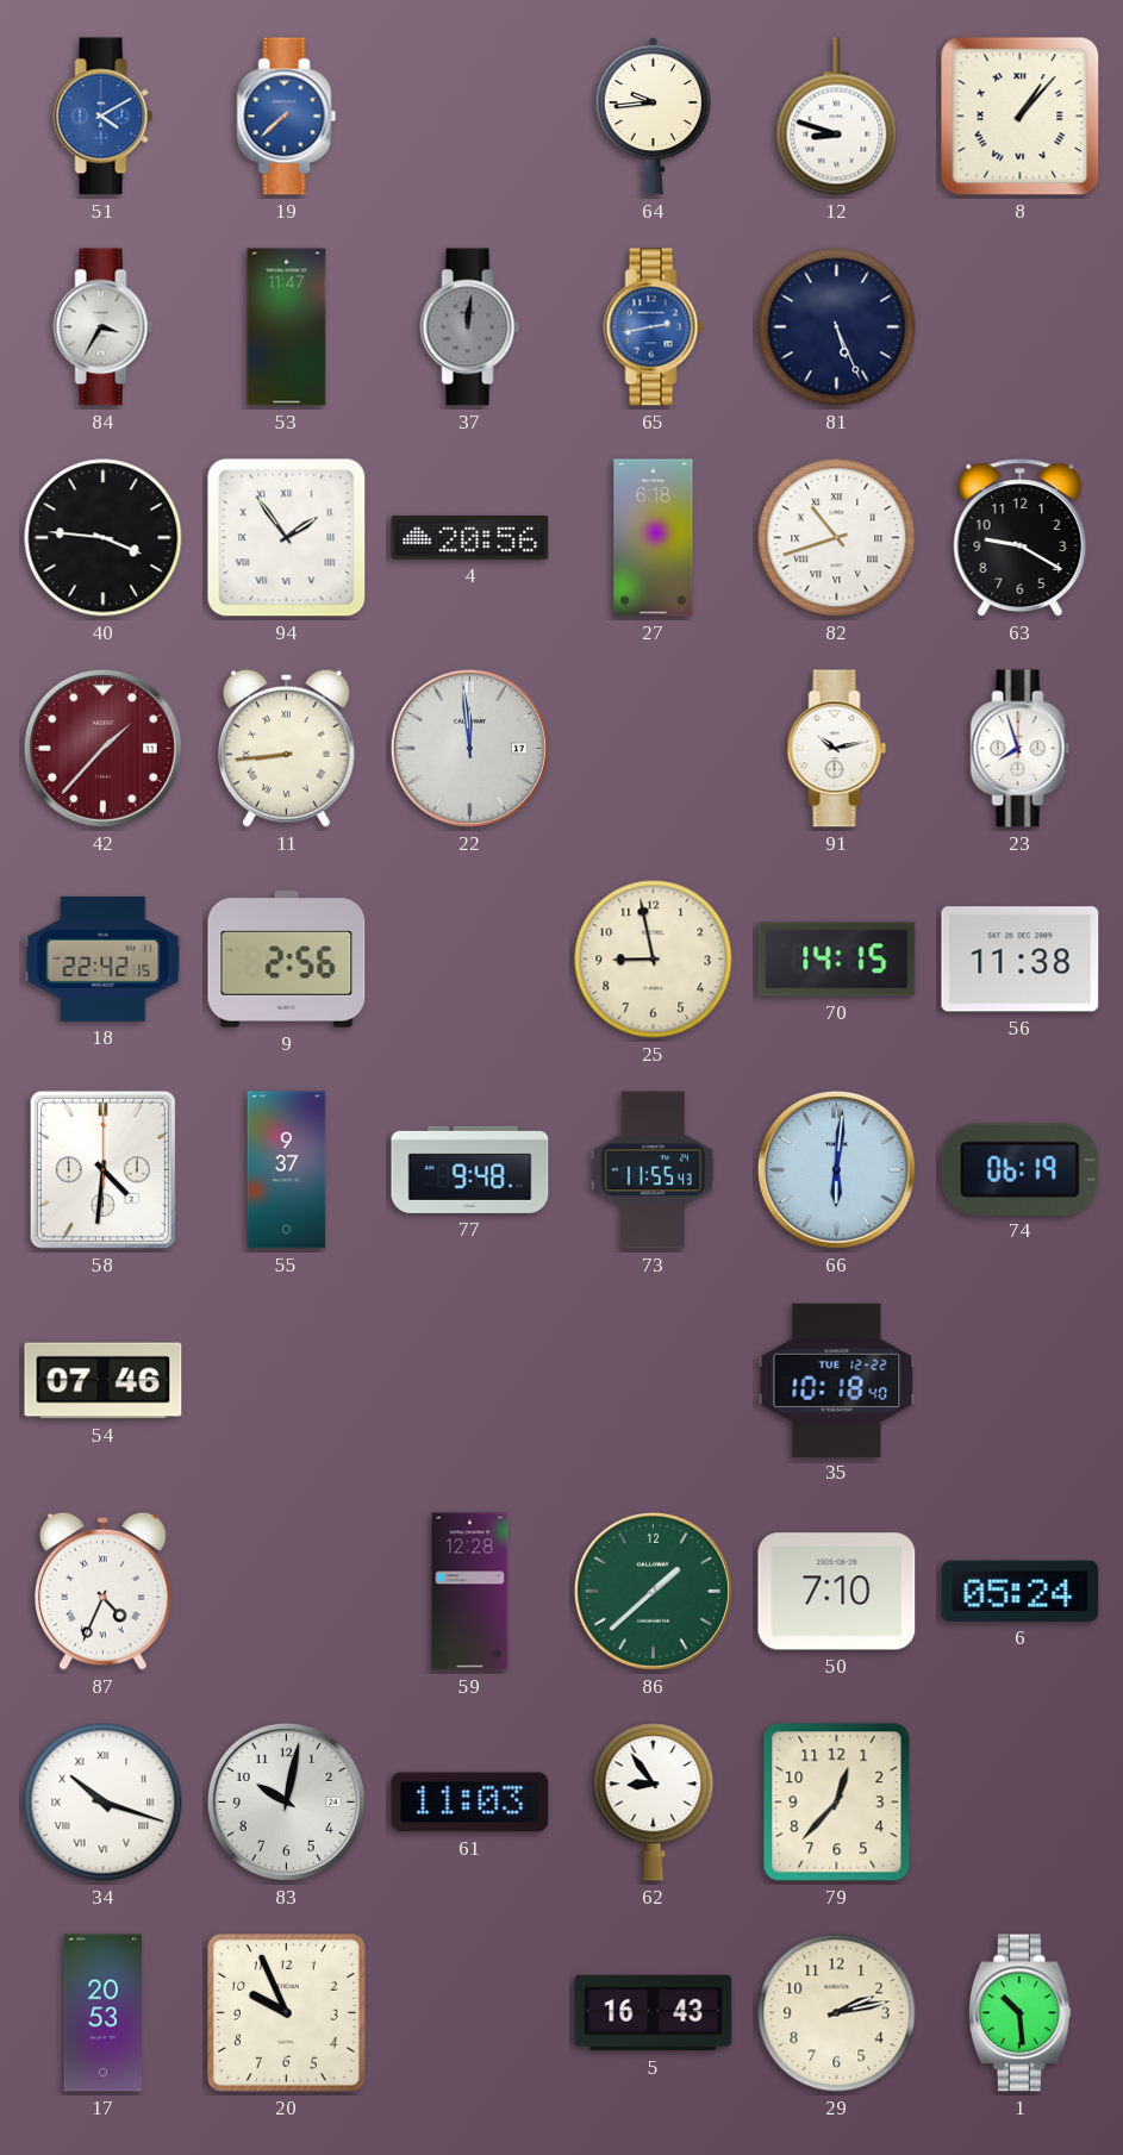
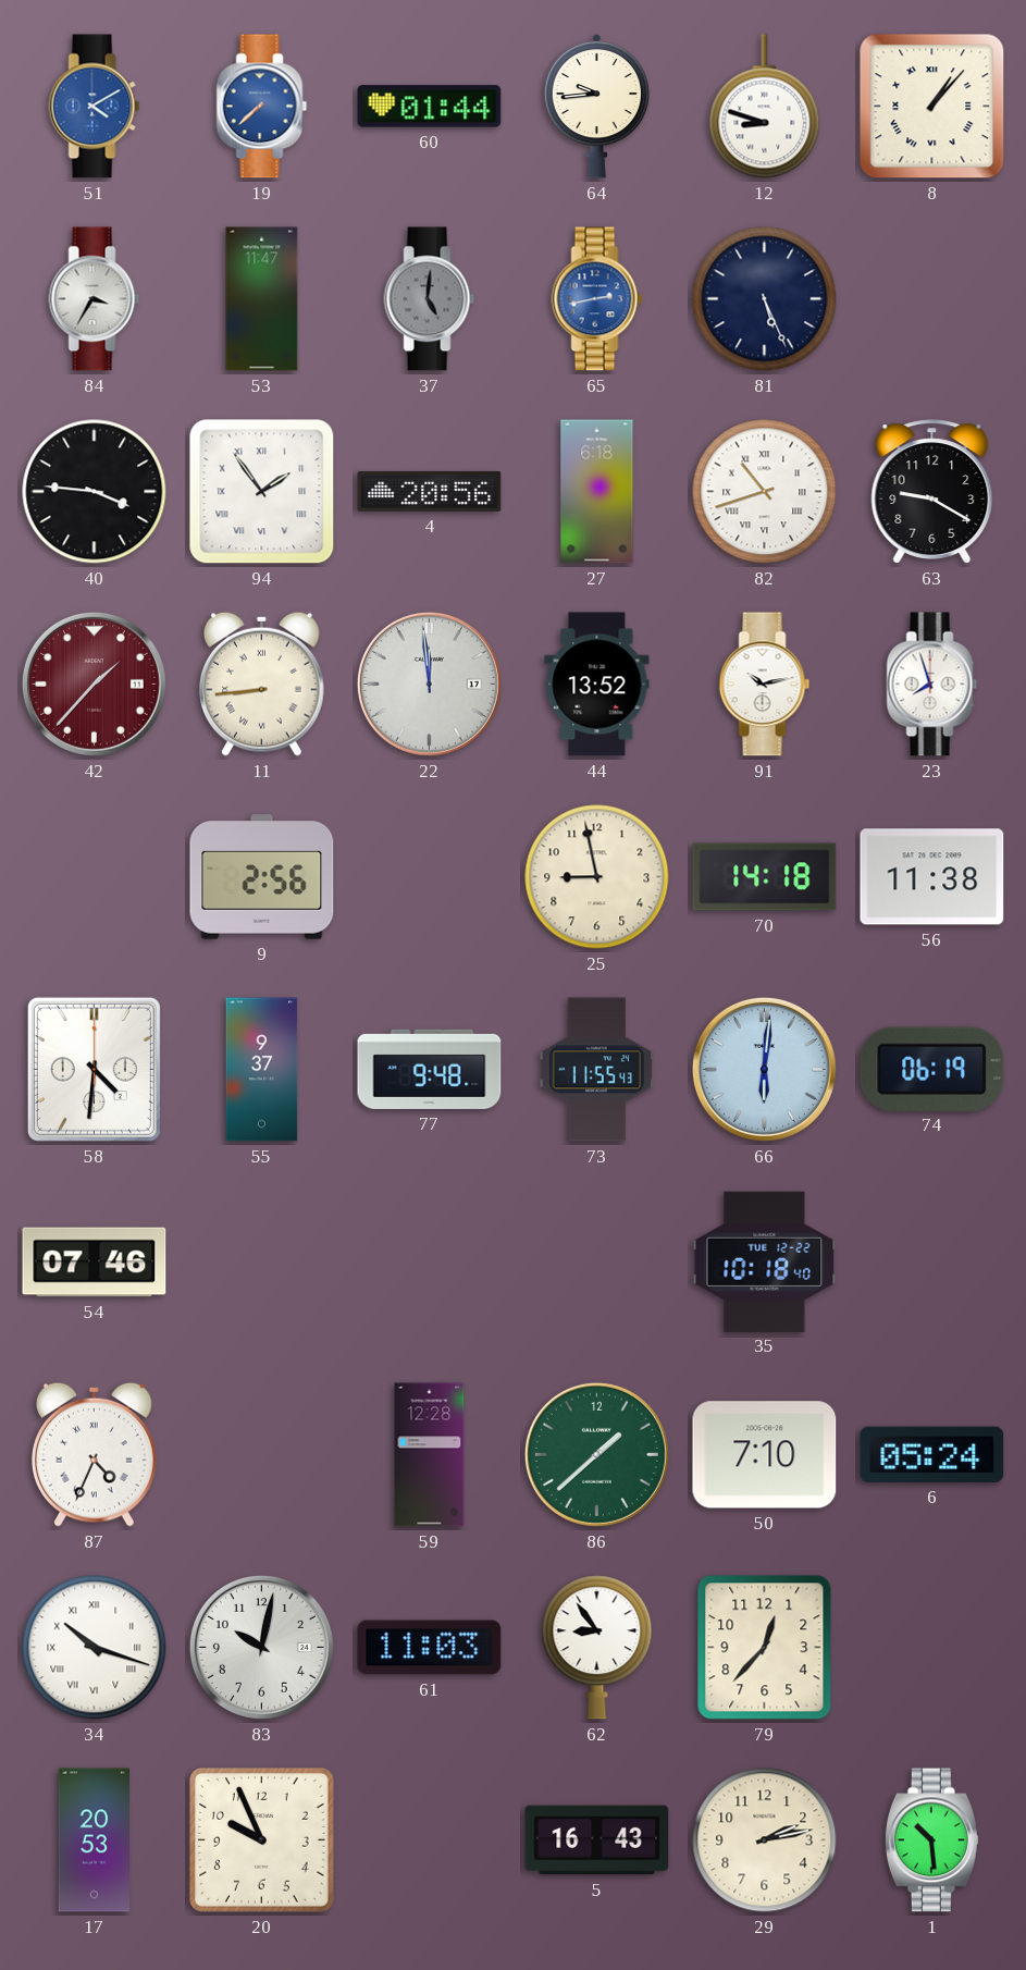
60: none -> 01:44
37: 12:01 -> 5:01
44: none -> 13:52
18: 22:42 -> none
70: 14:15 -> 14:18
